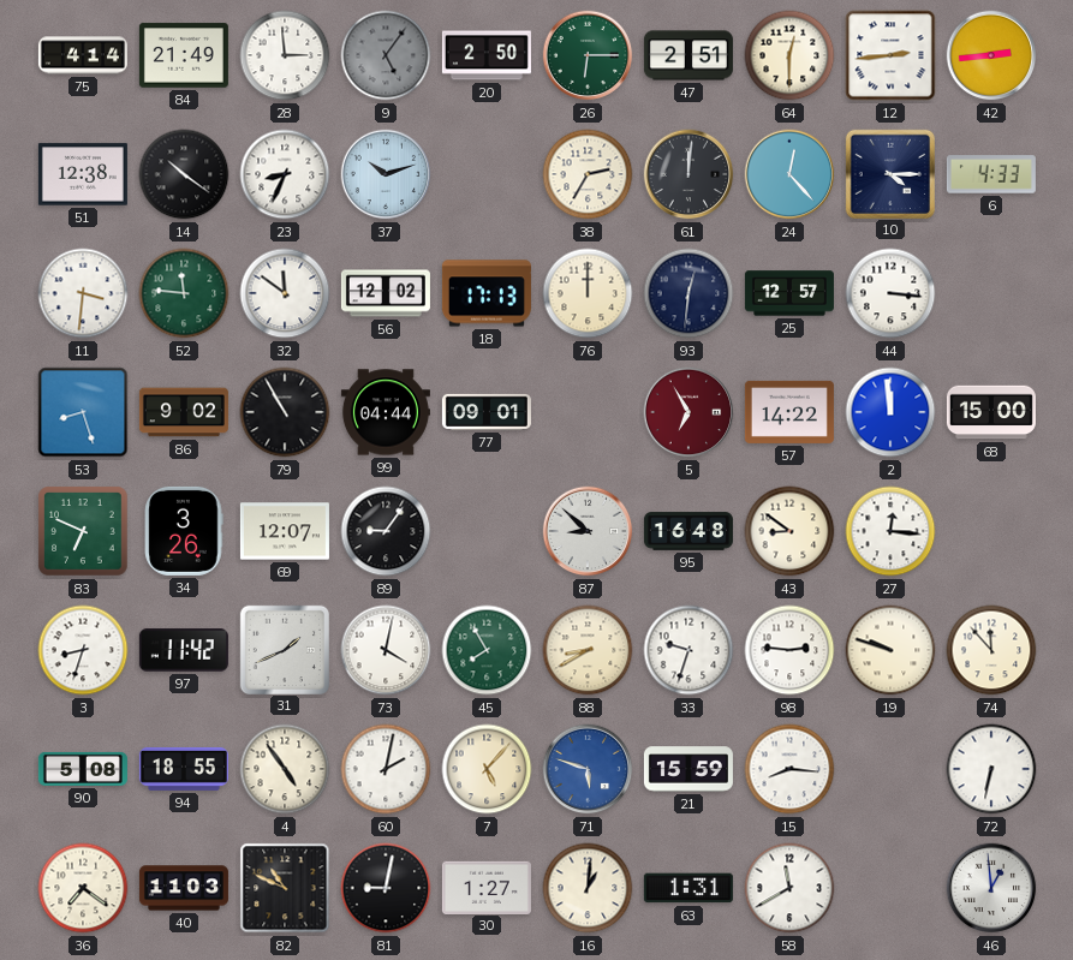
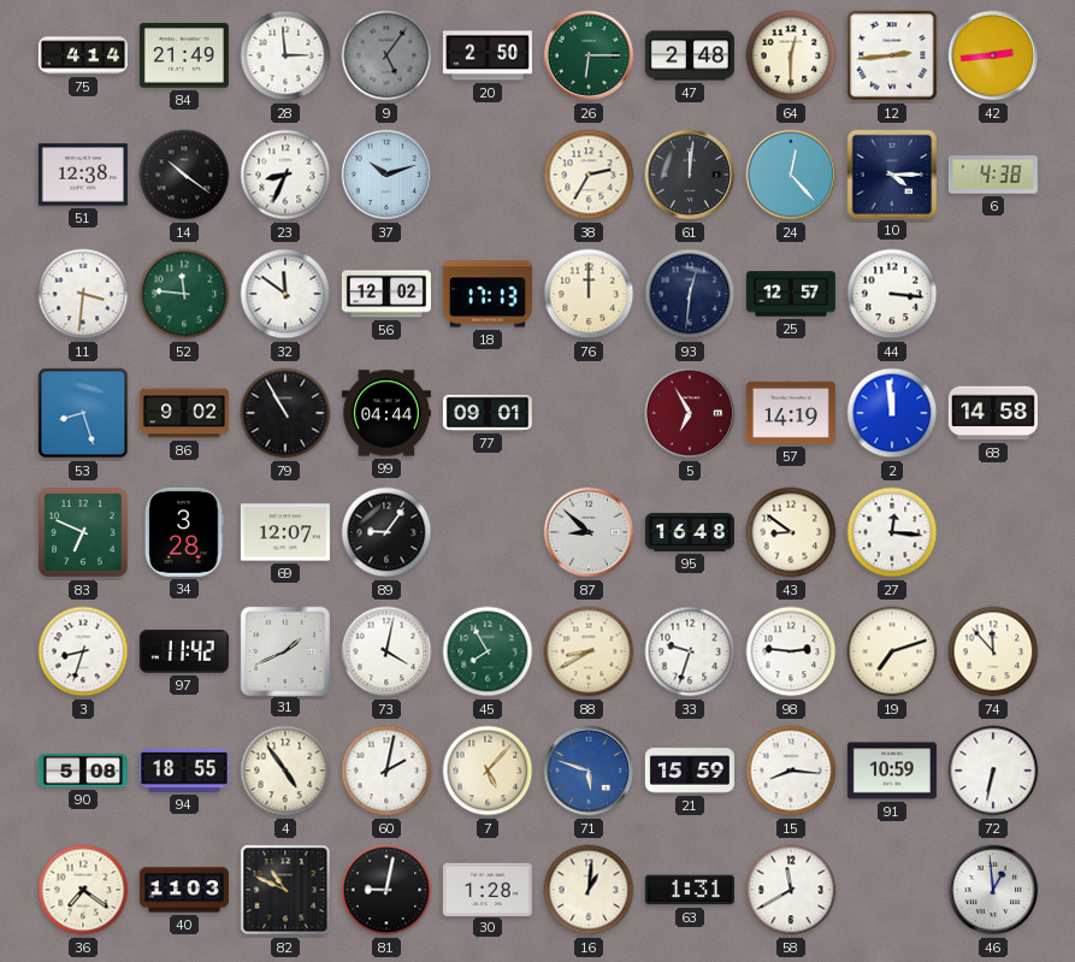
47: 2:51 -> 2:48
6: 4:33 -> 4:38
57: 14:22 -> 14:19
68: 15:00 -> 14:58
34: 3:26 -> 3:28
19: 9:48 -> 7:12
91: none -> 10:59
30: 1:27 -> 1:28
